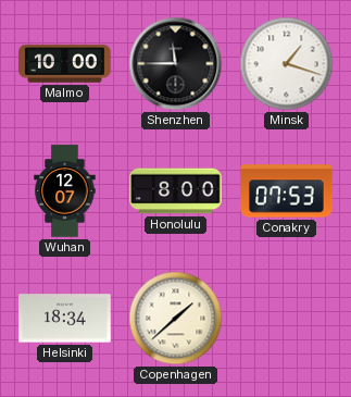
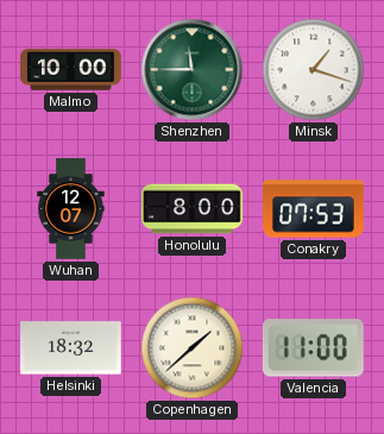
Shenzhen dial: black -> green
Helsinki: 18:34 -> 18:32
Valencia: none -> 11:00
